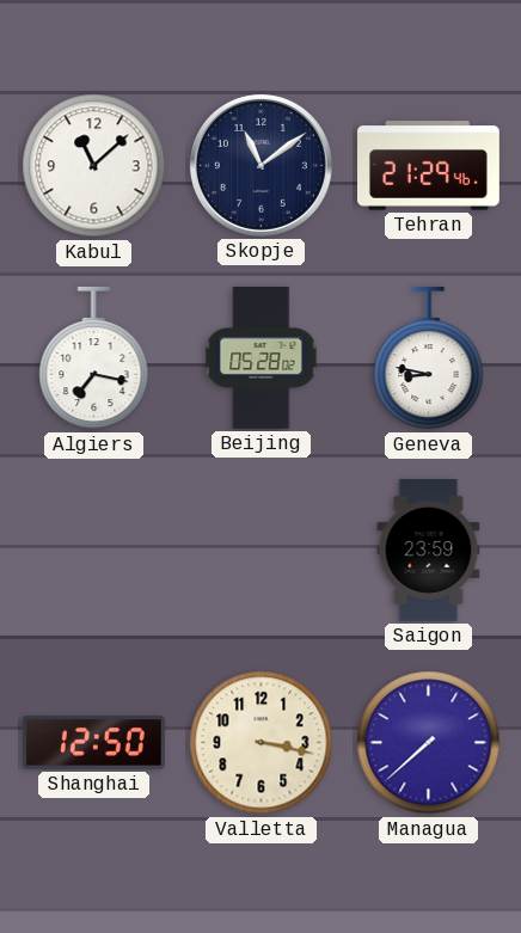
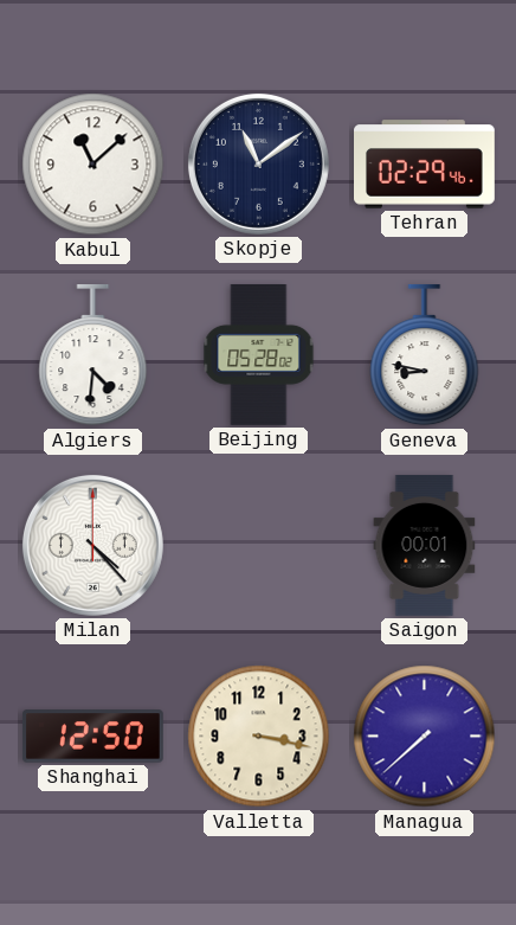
Tehran: 21:29 -> 02:29
Algiers: 7:17 -> 4:31
Milan: none -> 4:23
Saigon: 23:59 -> 00:01
